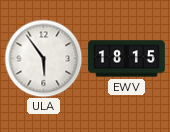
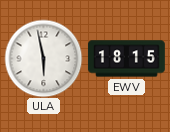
ULA: 5:54 -> 5:58
